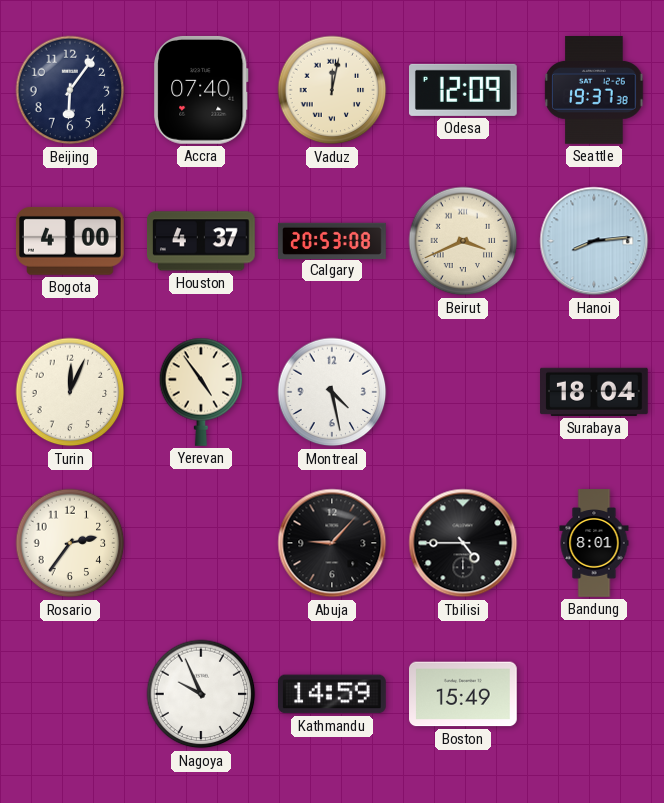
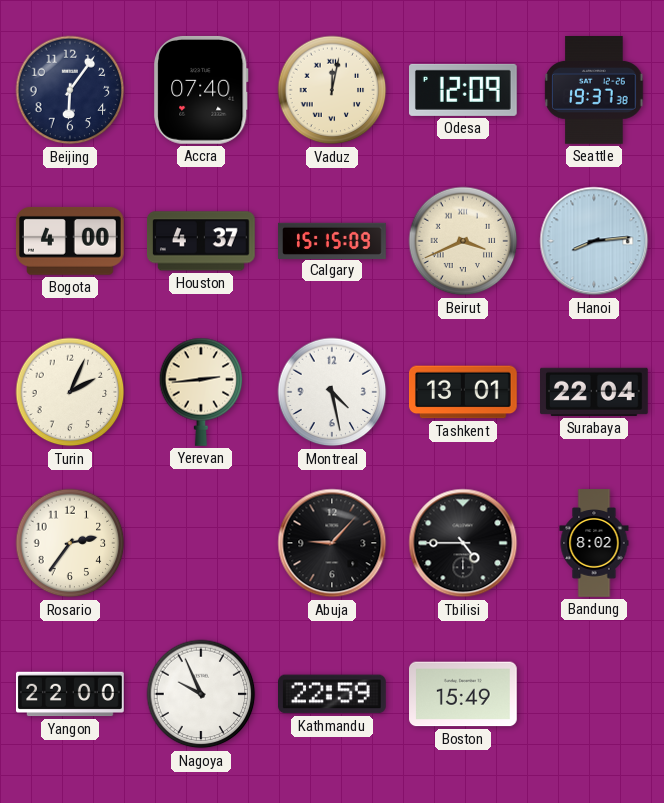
Calgary: 20:53 -> 15:15
Turin: 12:04 -> 2:04
Yerevan: 4:54 -> 2:44
Tashkent: none -> 13:01
Surabaya: 18:04 -> 22:04
Bandung: 8:01 -> 8:02
Yangon: none -> 22:00
Kathmandu: 14:59 -> 22:59
